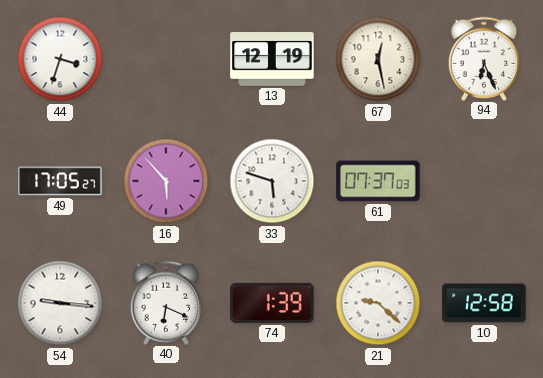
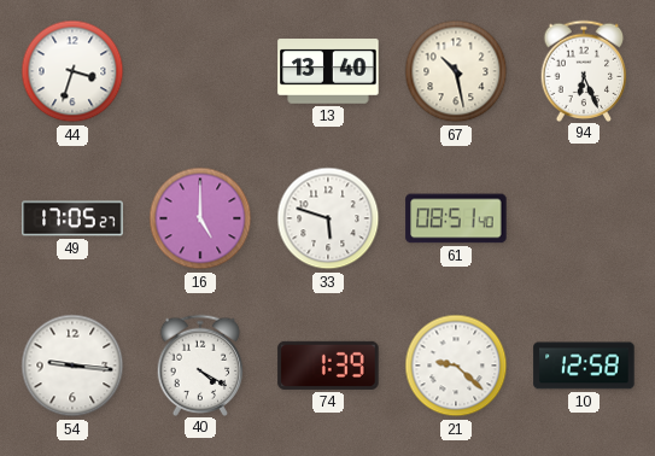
13: 12:19 -> 13:40
67: 12:28 -> 10:28
16: 5:53 -> 5:00
61: 07:37 -> 08:51
40: 6:19 -> 4:20
